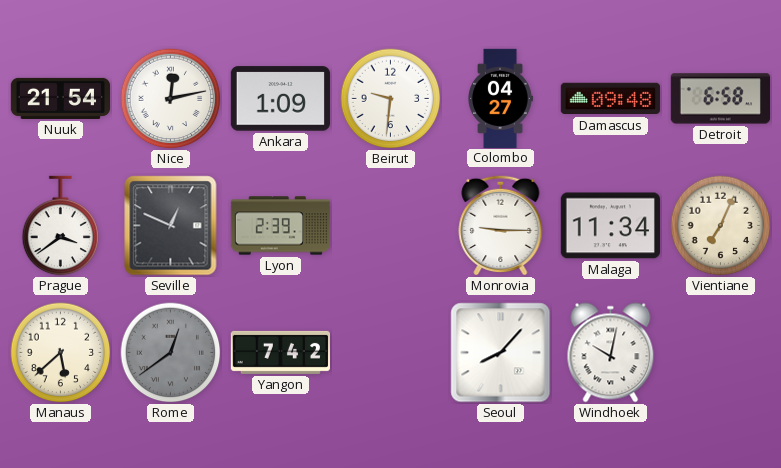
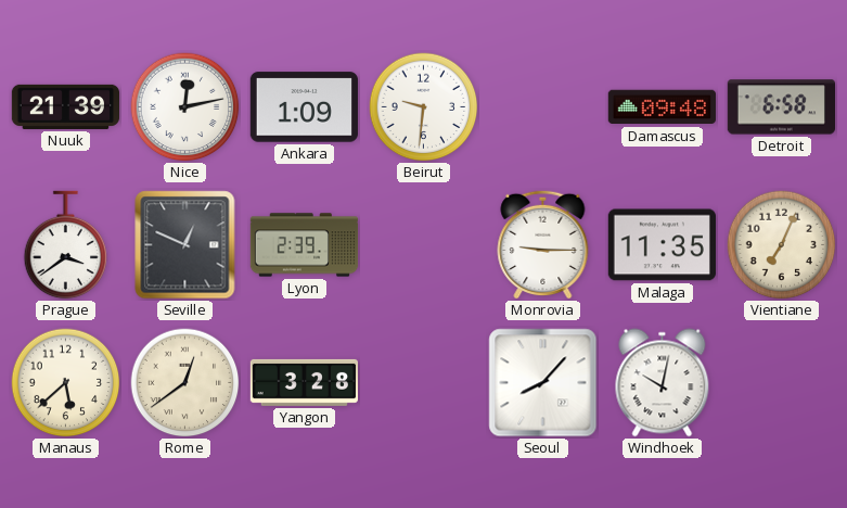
Nuuk: 21:54 -> 21:39
Colombo: 04:27 -> none
Malaga: 11:34 -> 11:35
Rome dial: grey -> cream
Yangon: 7:42 -> 3:28
